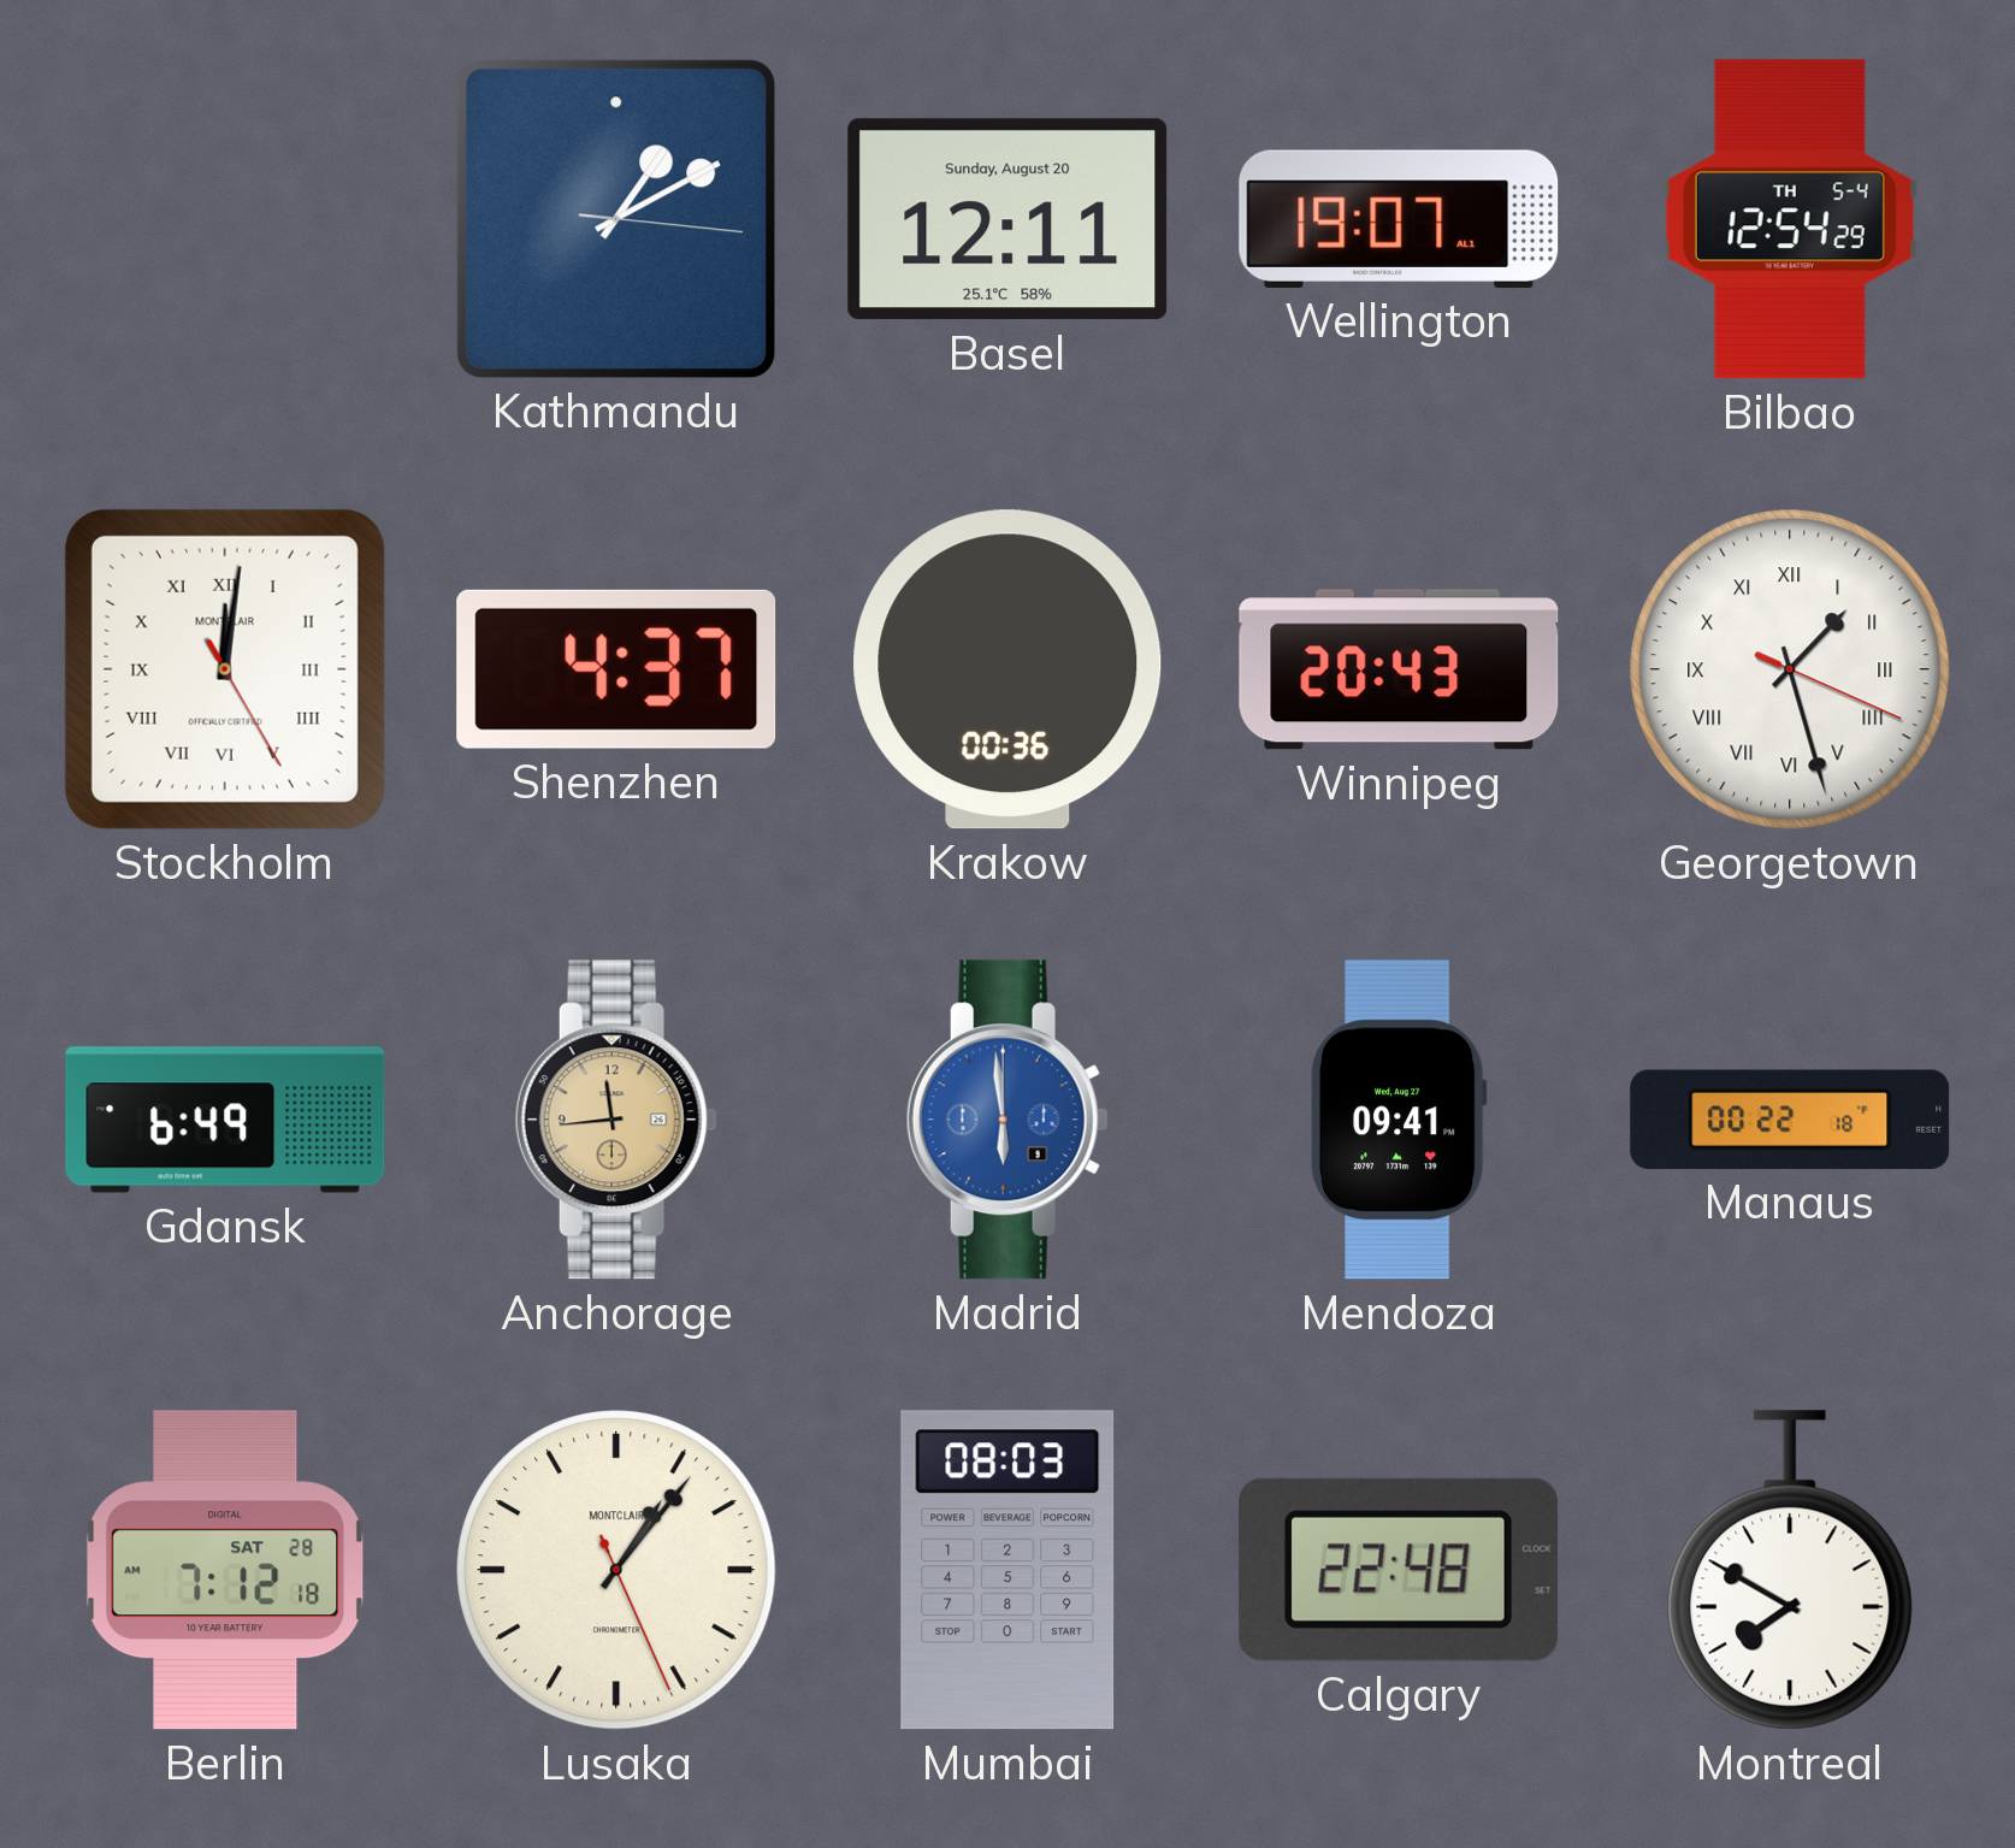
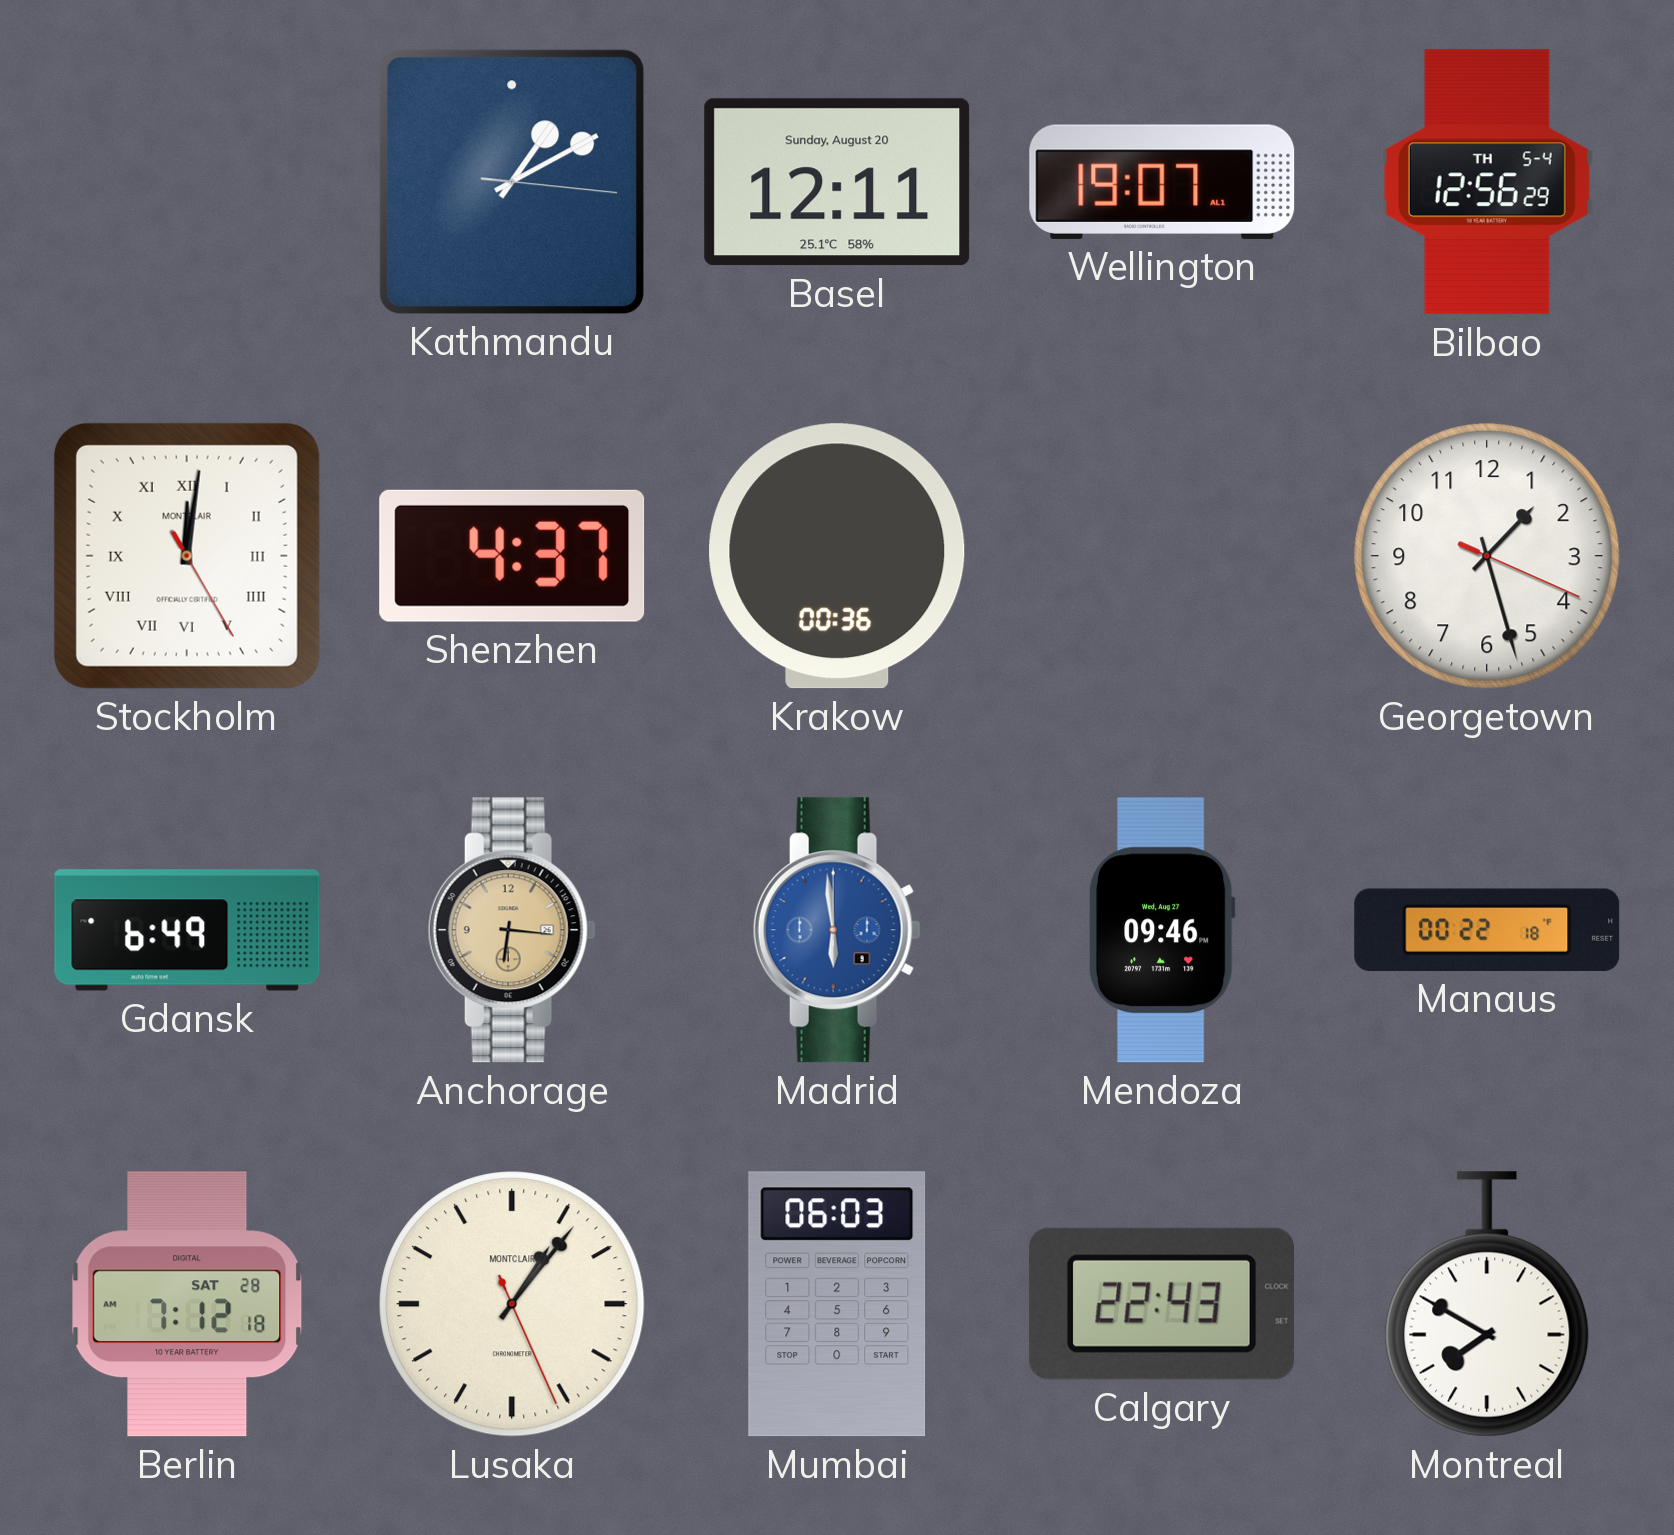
Bilbao: 12:54 -> 12:56
Winnipeg: 20:43 -> none
Georgetown numerals: Roman -> Arabic
Anchorage: 11:44 -> 6:16
Mendoza: 09:41 -> 09:46
Mumbai: 08:03 -> 06:03
Calgary: 22:48 -> 22:43
